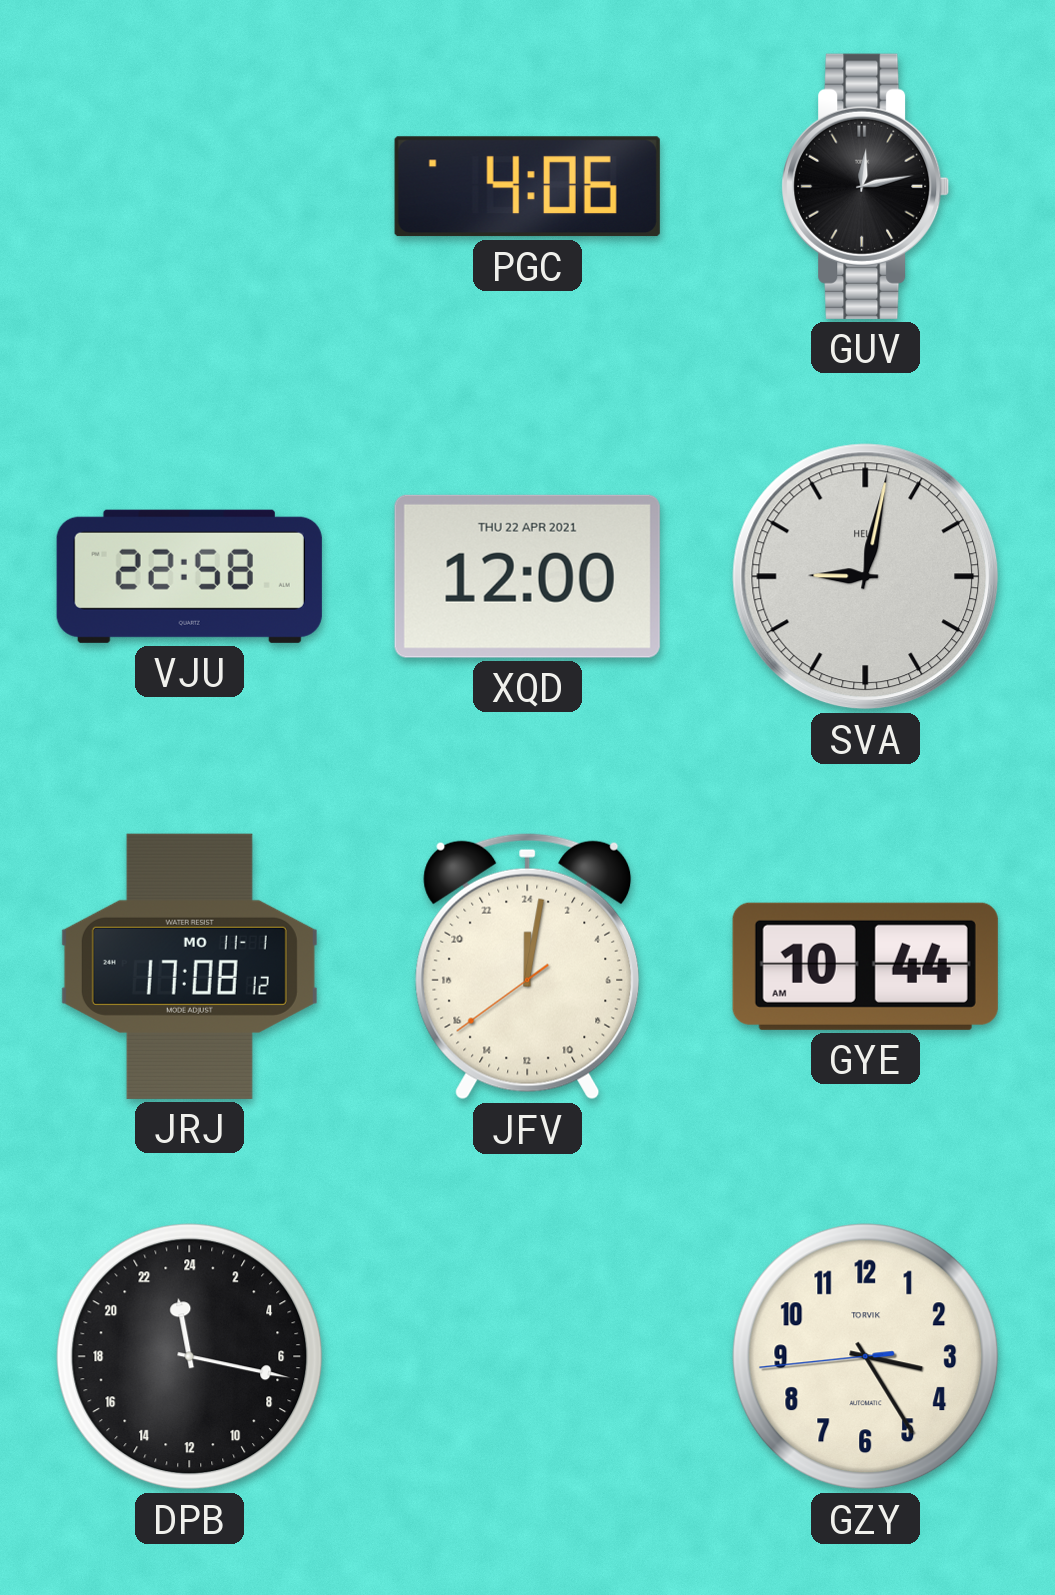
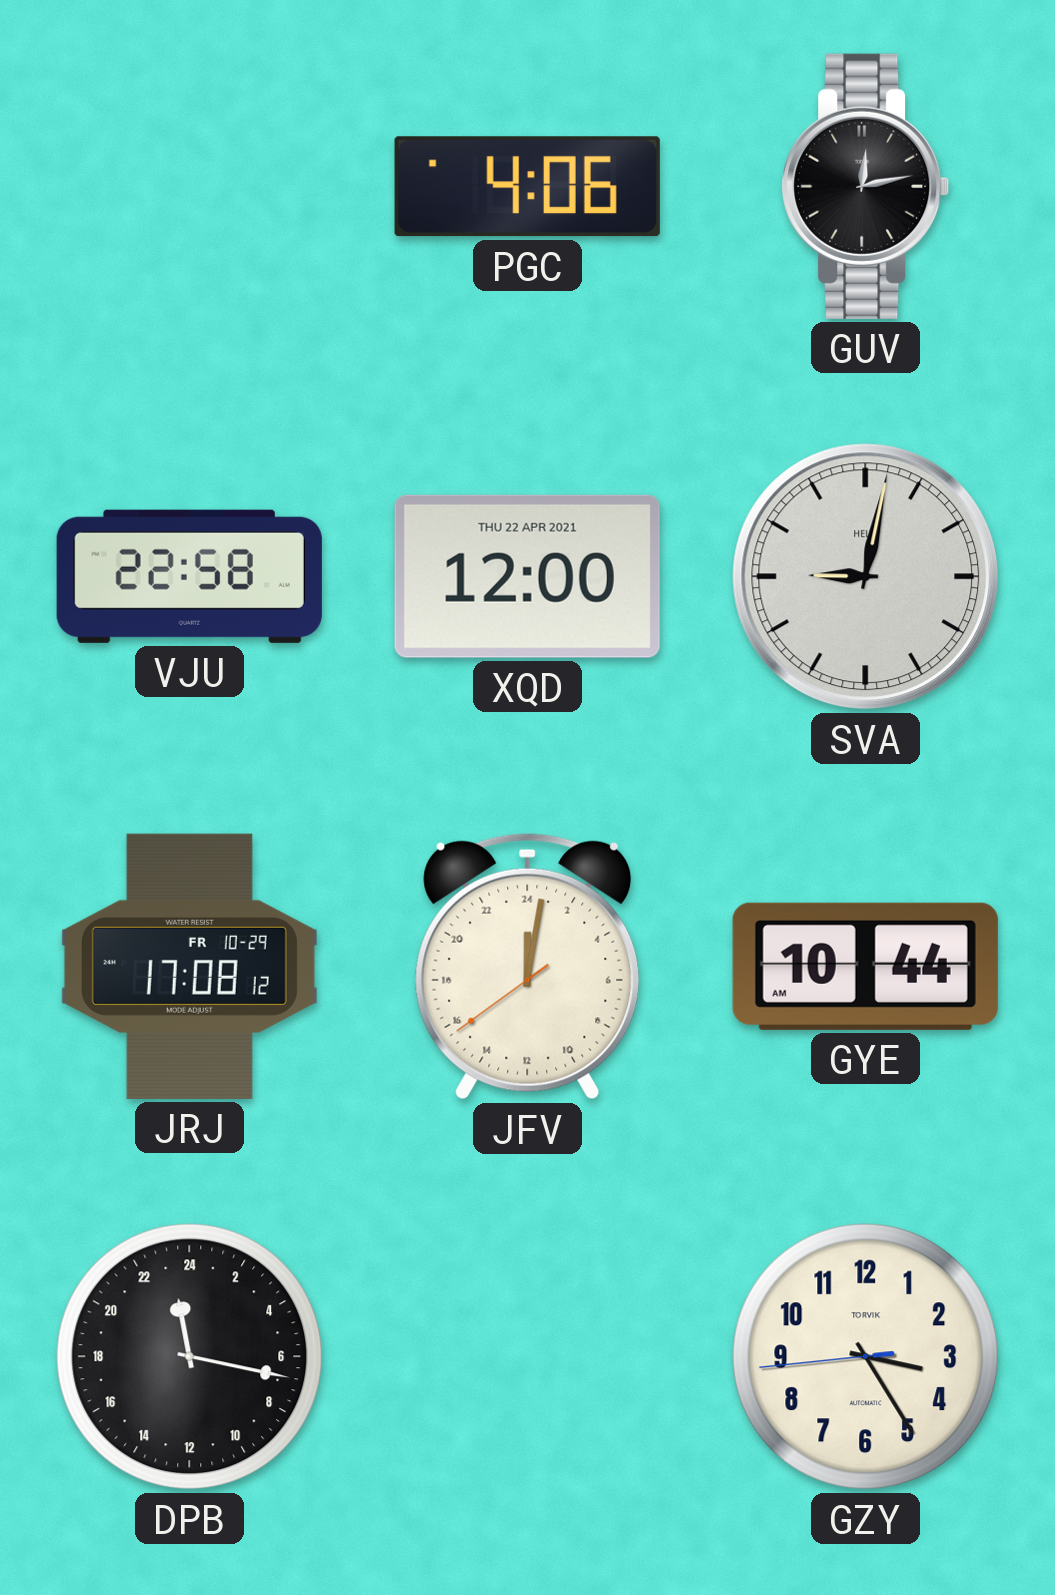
JRJ date: MO 11-1 -> FR 10-29
